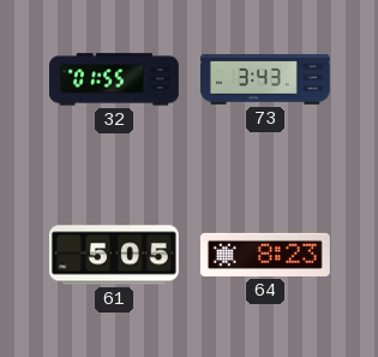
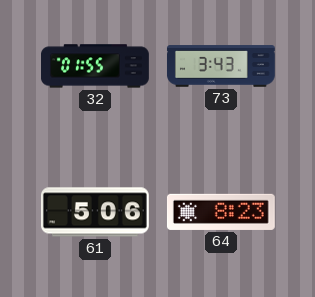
61: 5:05 -> 5:06
